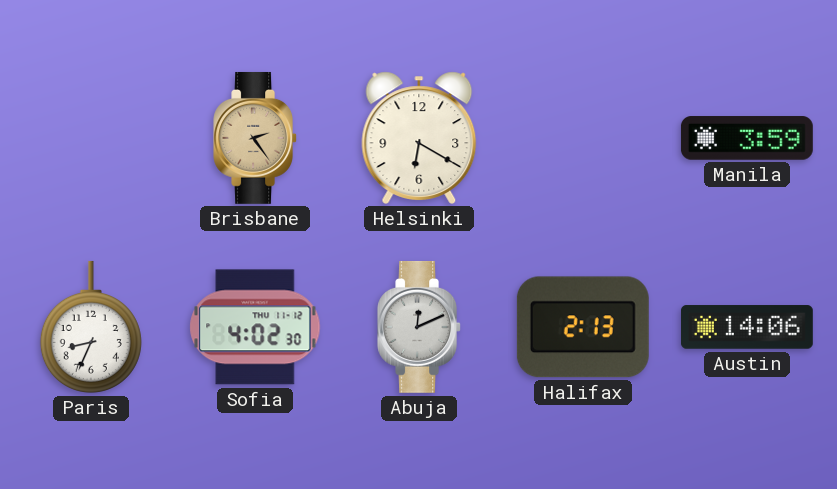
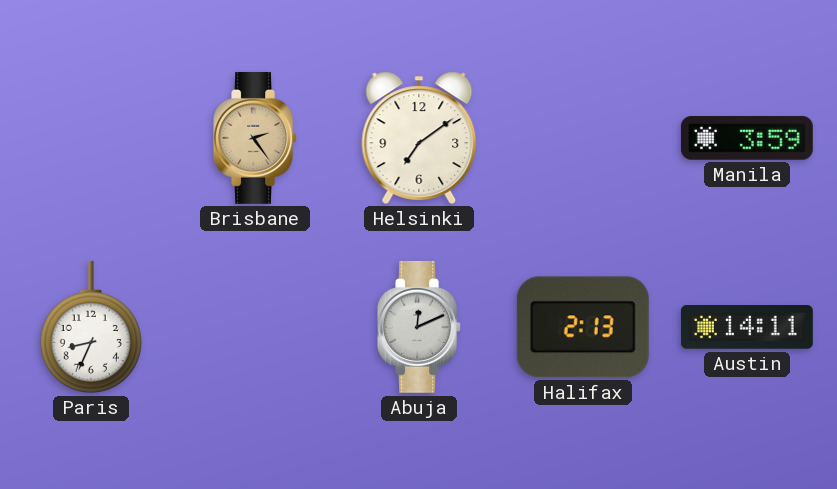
Helsinki: 6:20 -> 7:09
Sofia: 4:02 -> none
Austin: 14:06 -> 14:11
